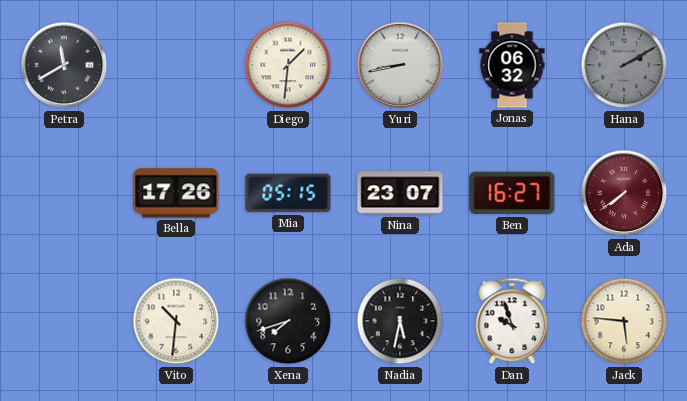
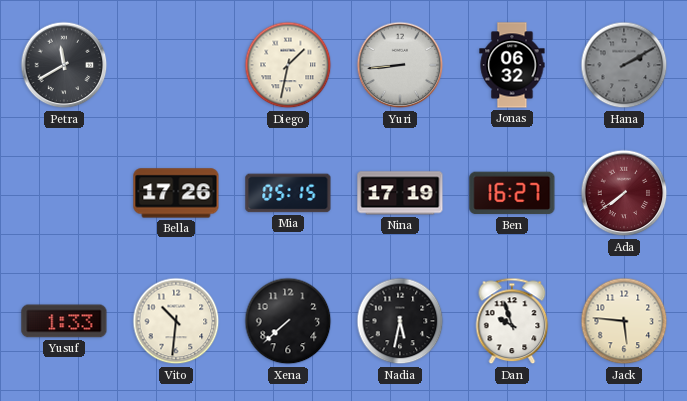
Diego: 1:31 -> 1:32
Yuri: 8:43 -> 8:44
Nina: 23:07 -> 17:19
Yusuf: none -> 1:33
Xena: 7:42 -> 7:38
